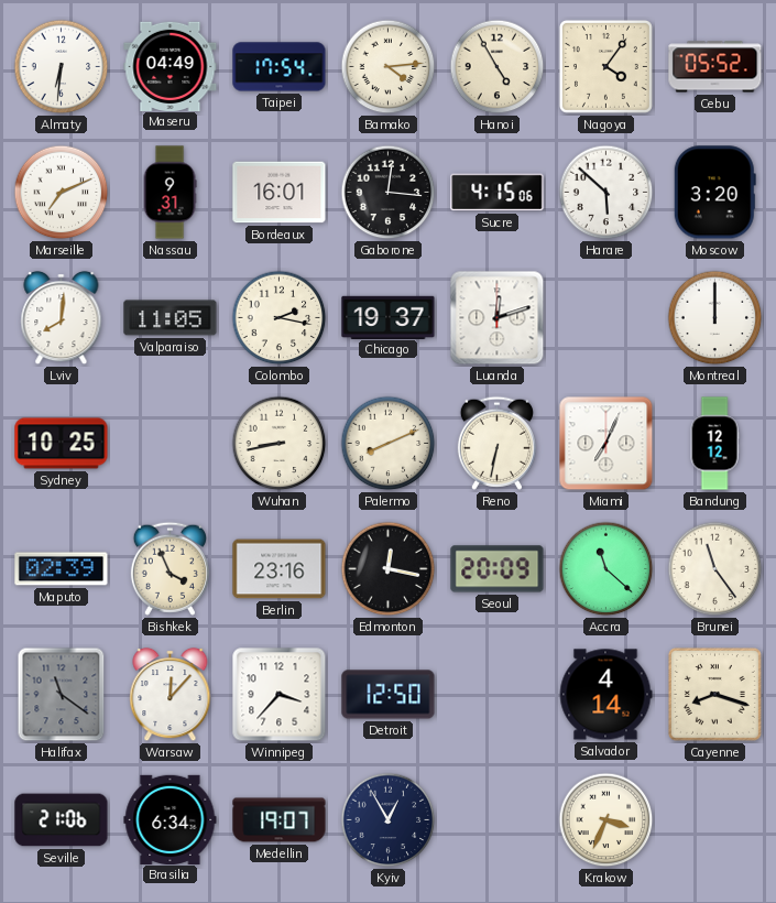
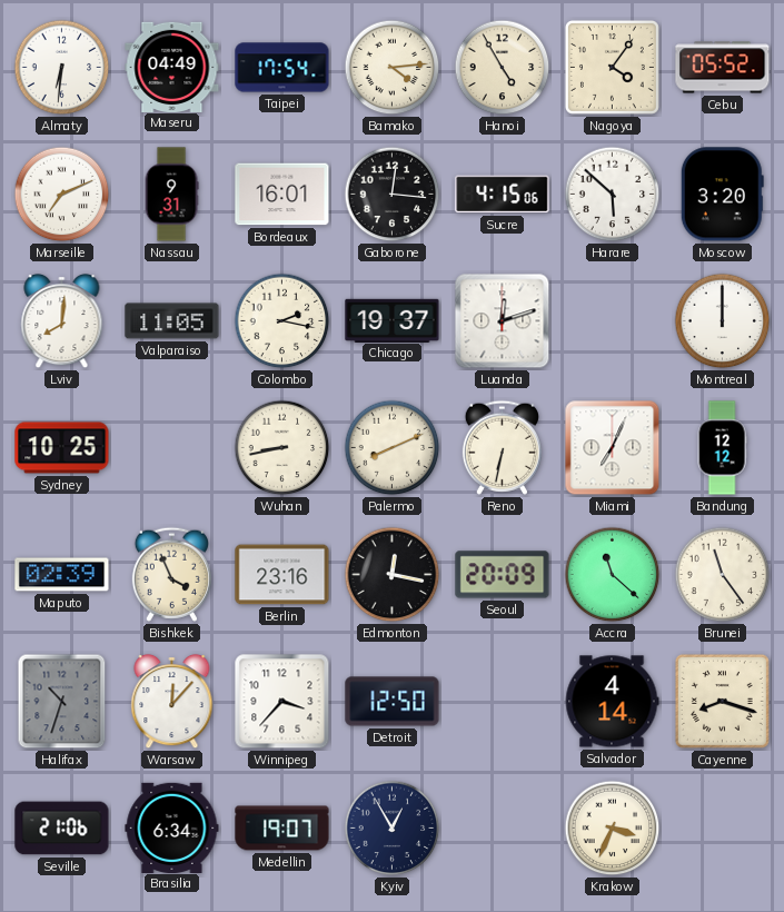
Halifax: 11:21 -> 10:33
